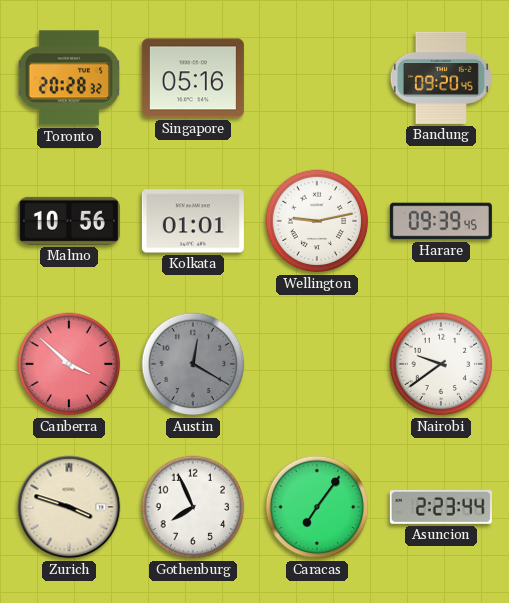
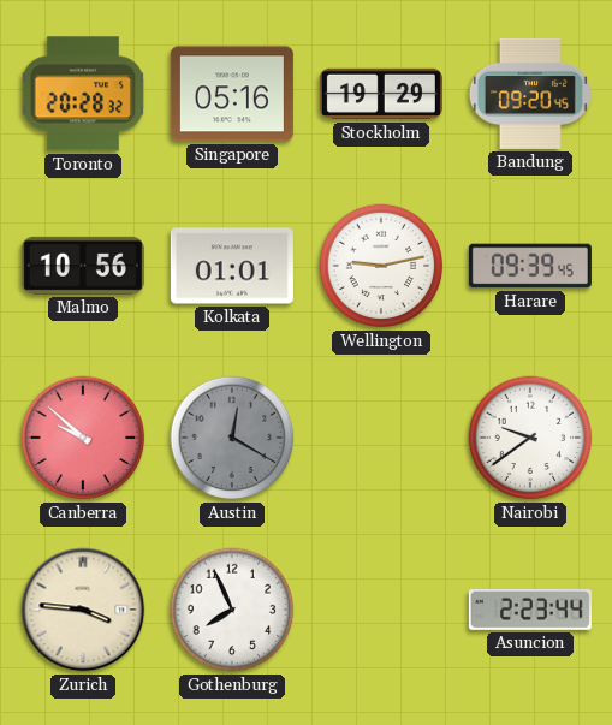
Stockholm: none -> 19:29
Canberra: 3:52 -> 9:52
Zurich: 3:48 -> 3:46
Caracas: 7:06 -> none
